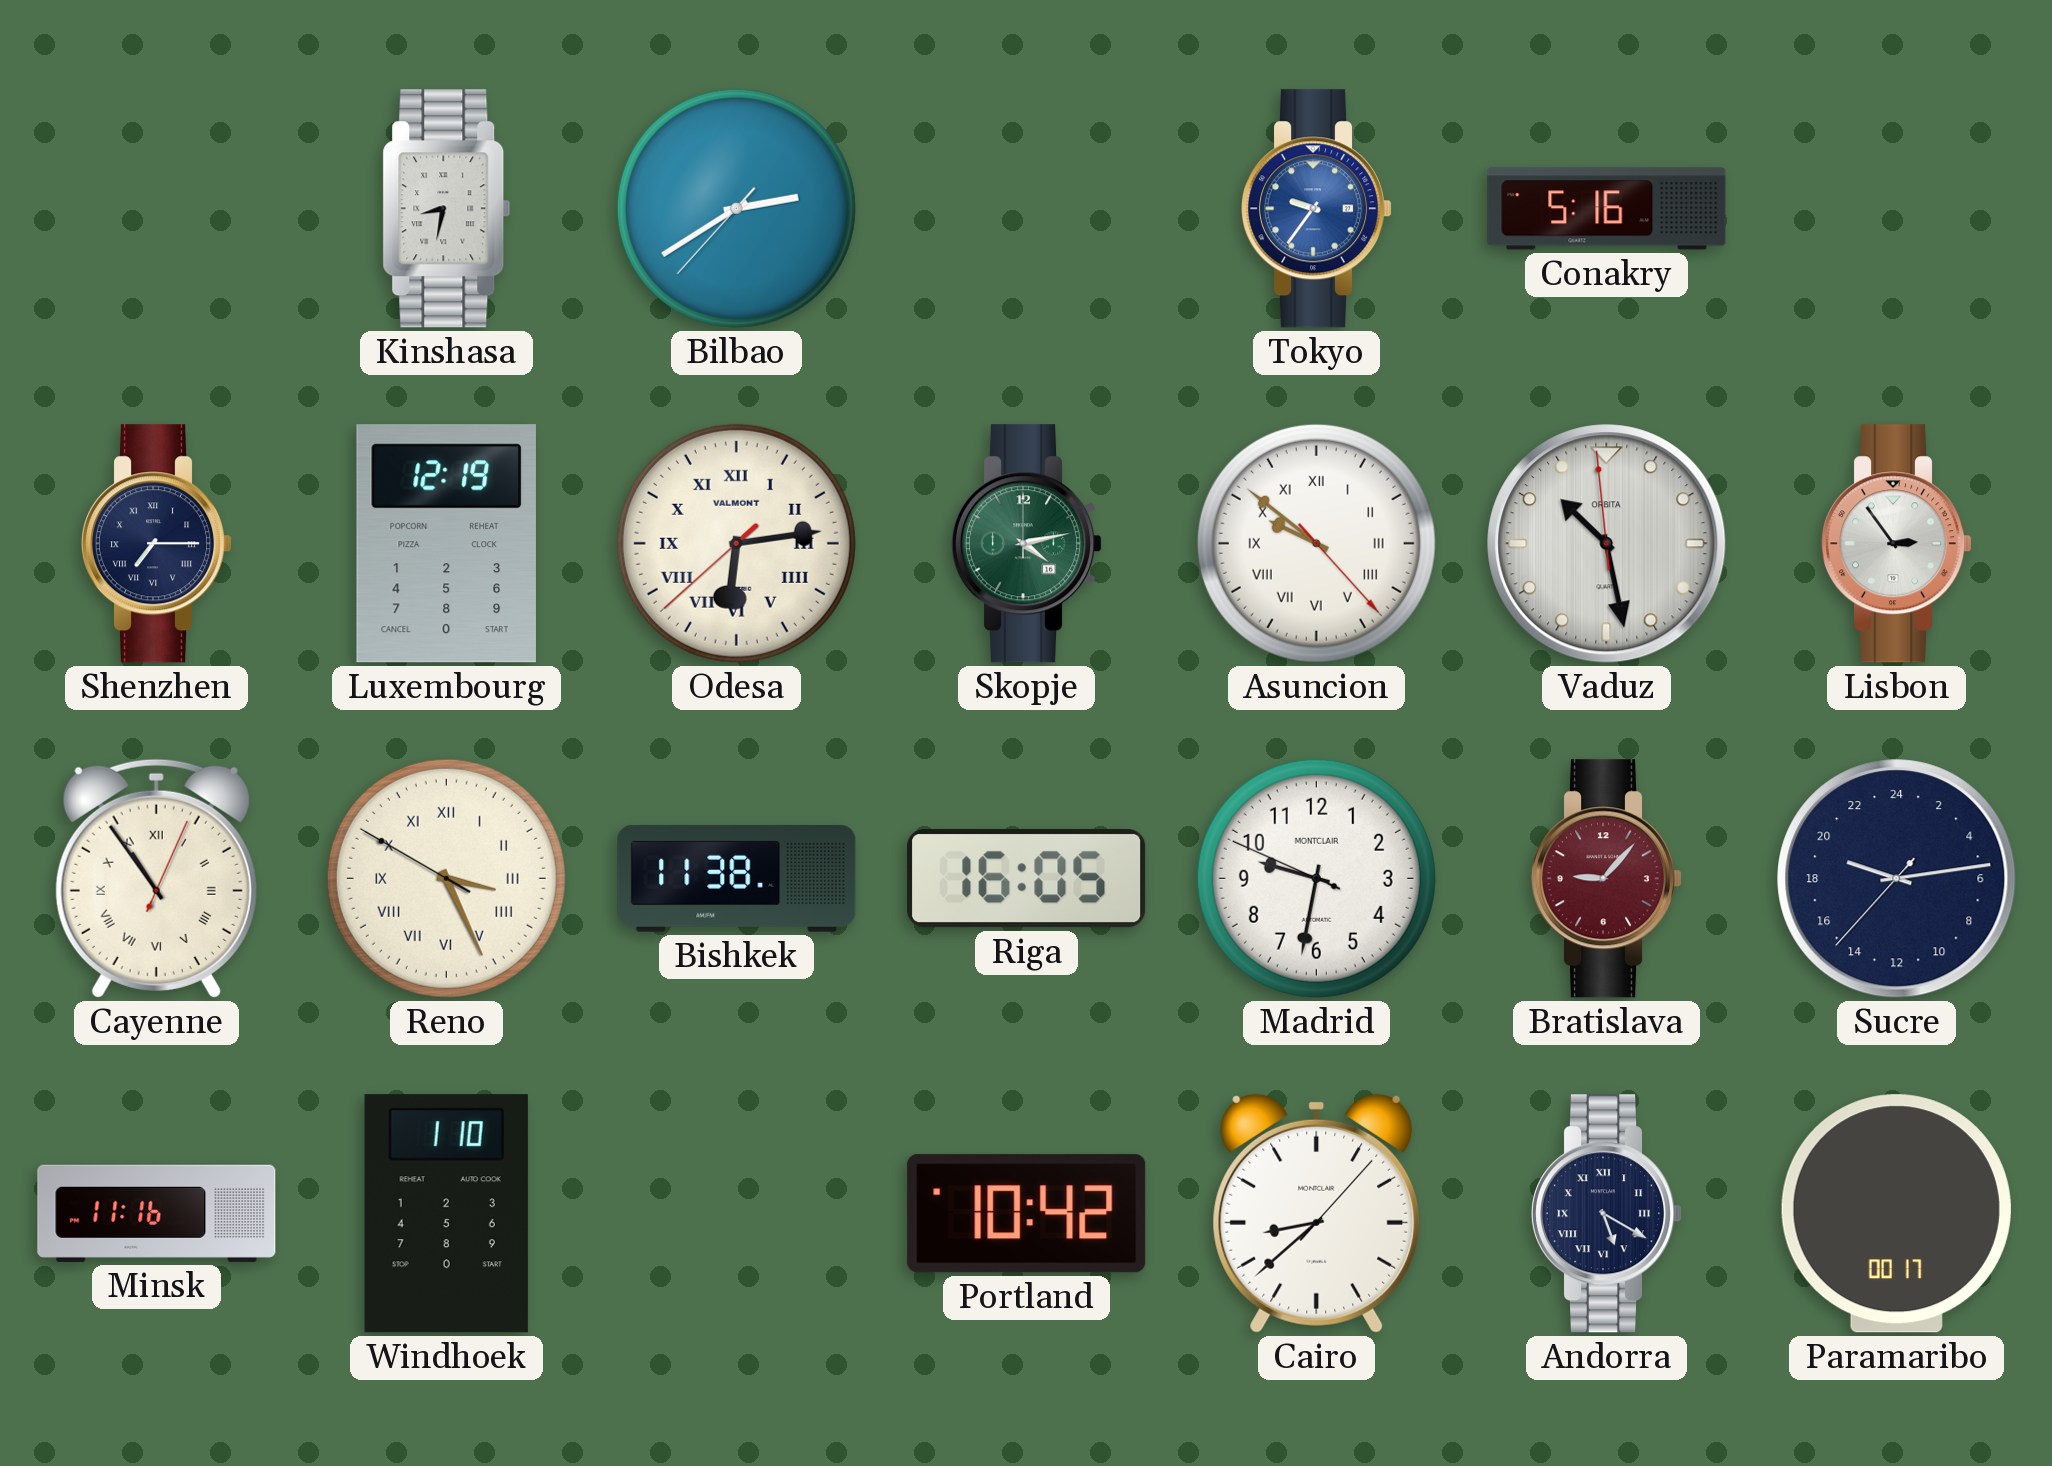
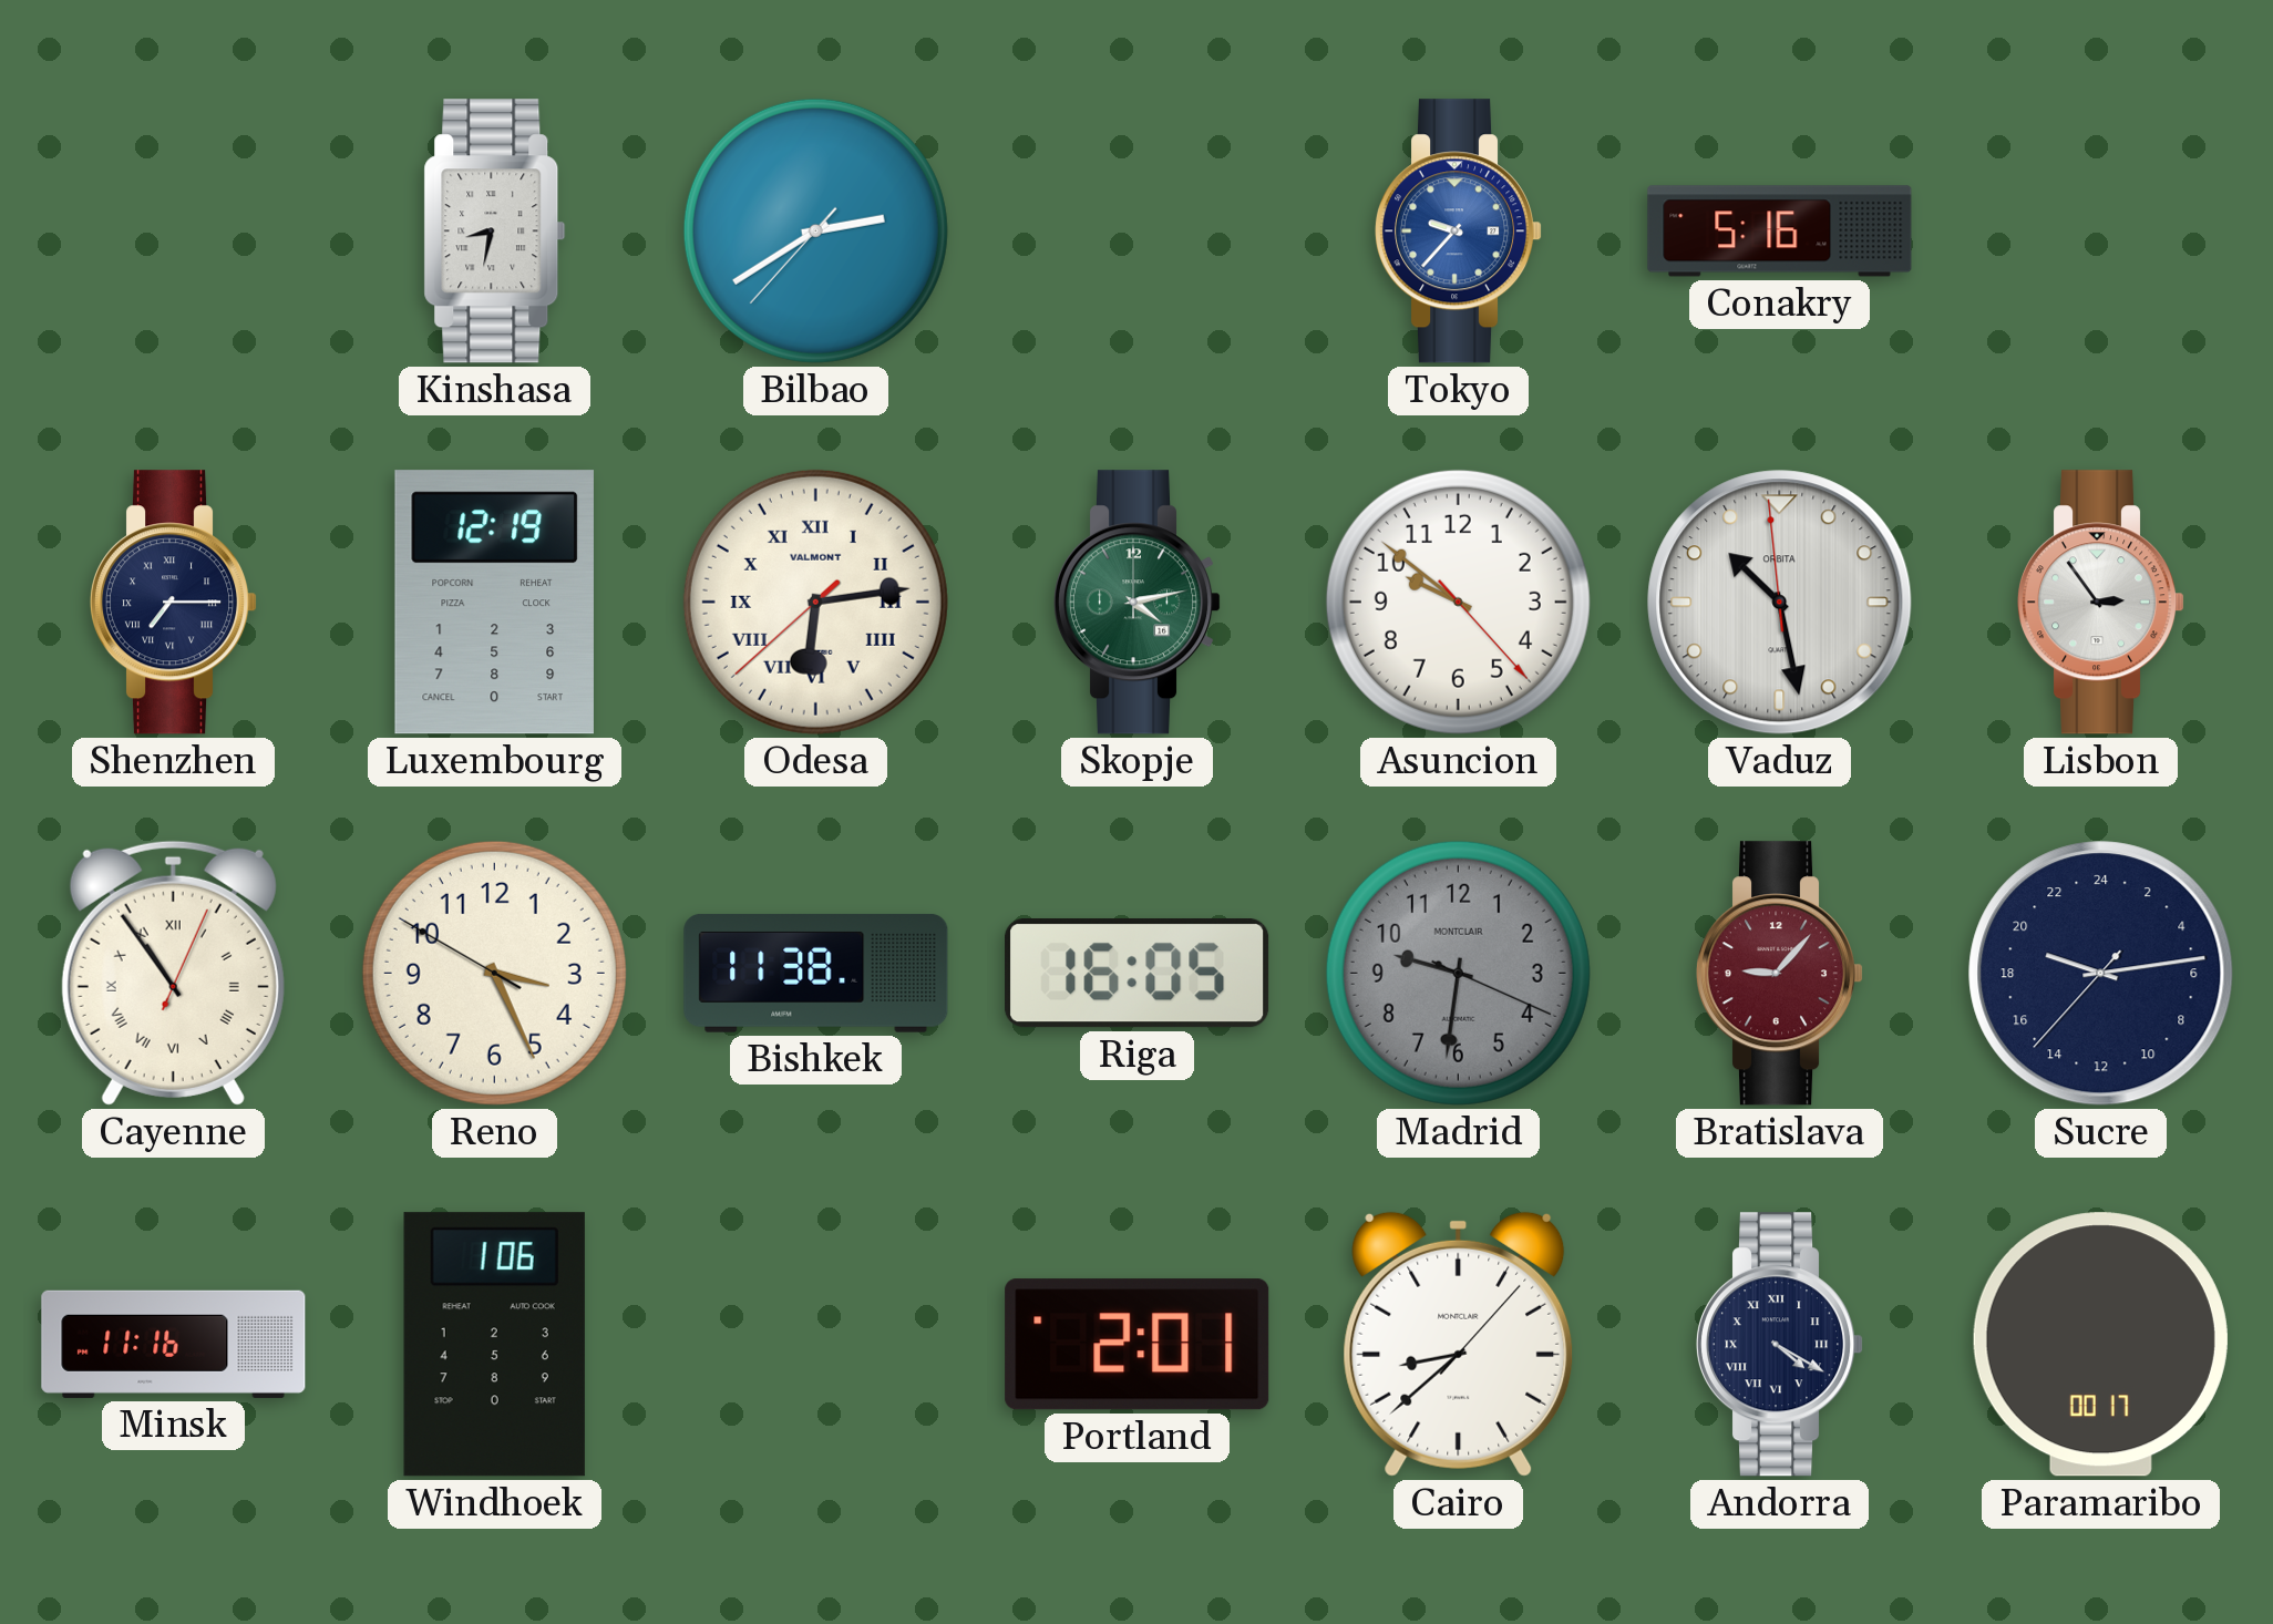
Tokyo: 9:36 -> 9:37
Asuncion numerals: Roman -> Arabic
Reno numerals: Roman -> Arabic
Madrid: 9:31:49 -> 9:31:19
Madrid dial: white -> grey
Windhoek: 1:10 -> 1:06
Portland: 10:42 -> 2:01
Andorra: 5:20 -> 4:20
